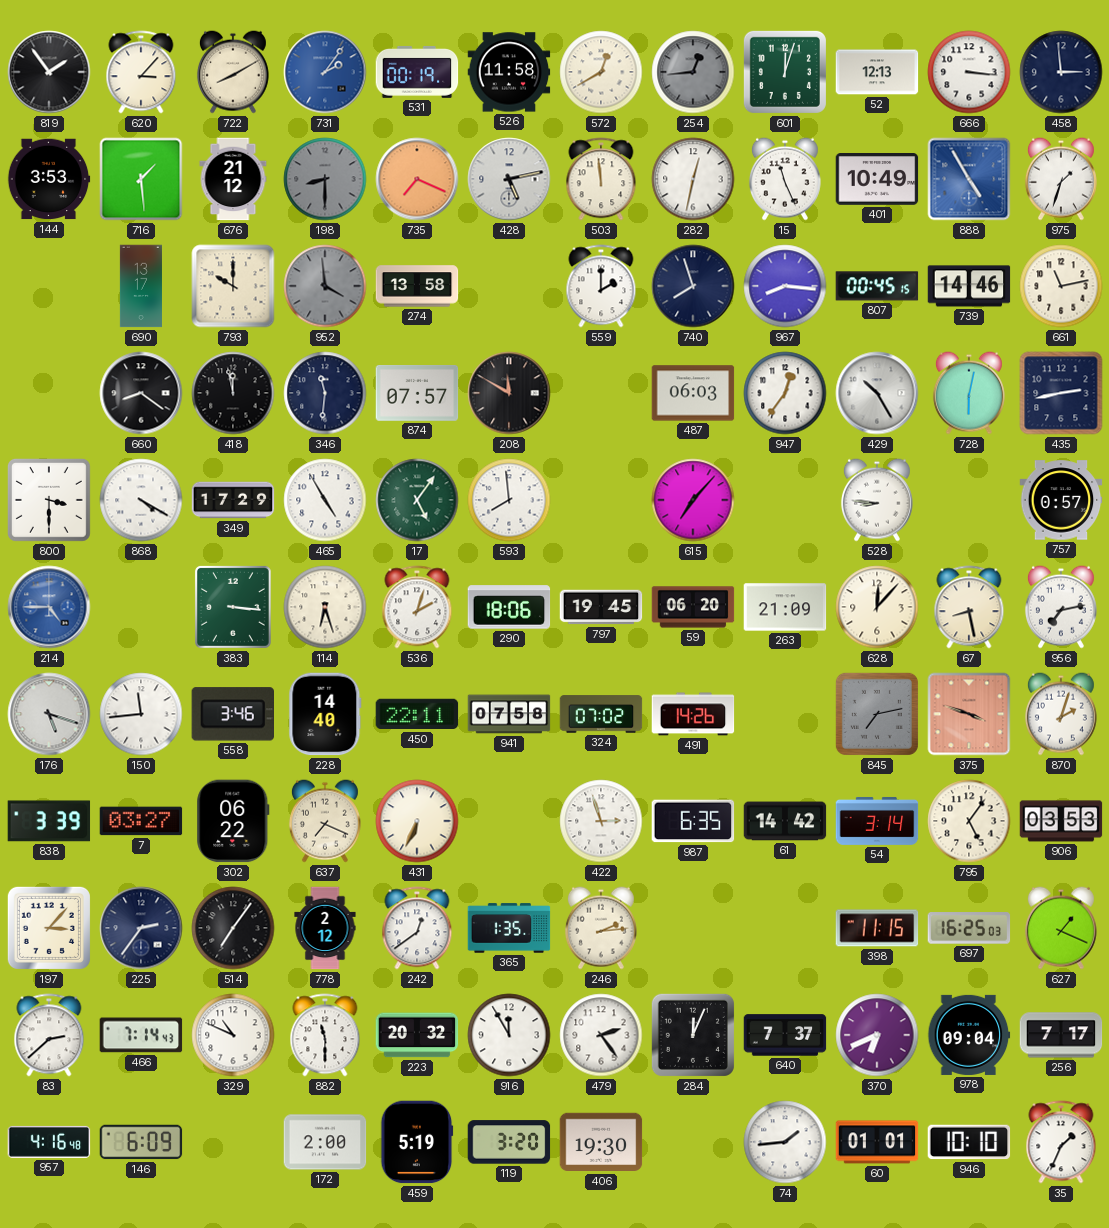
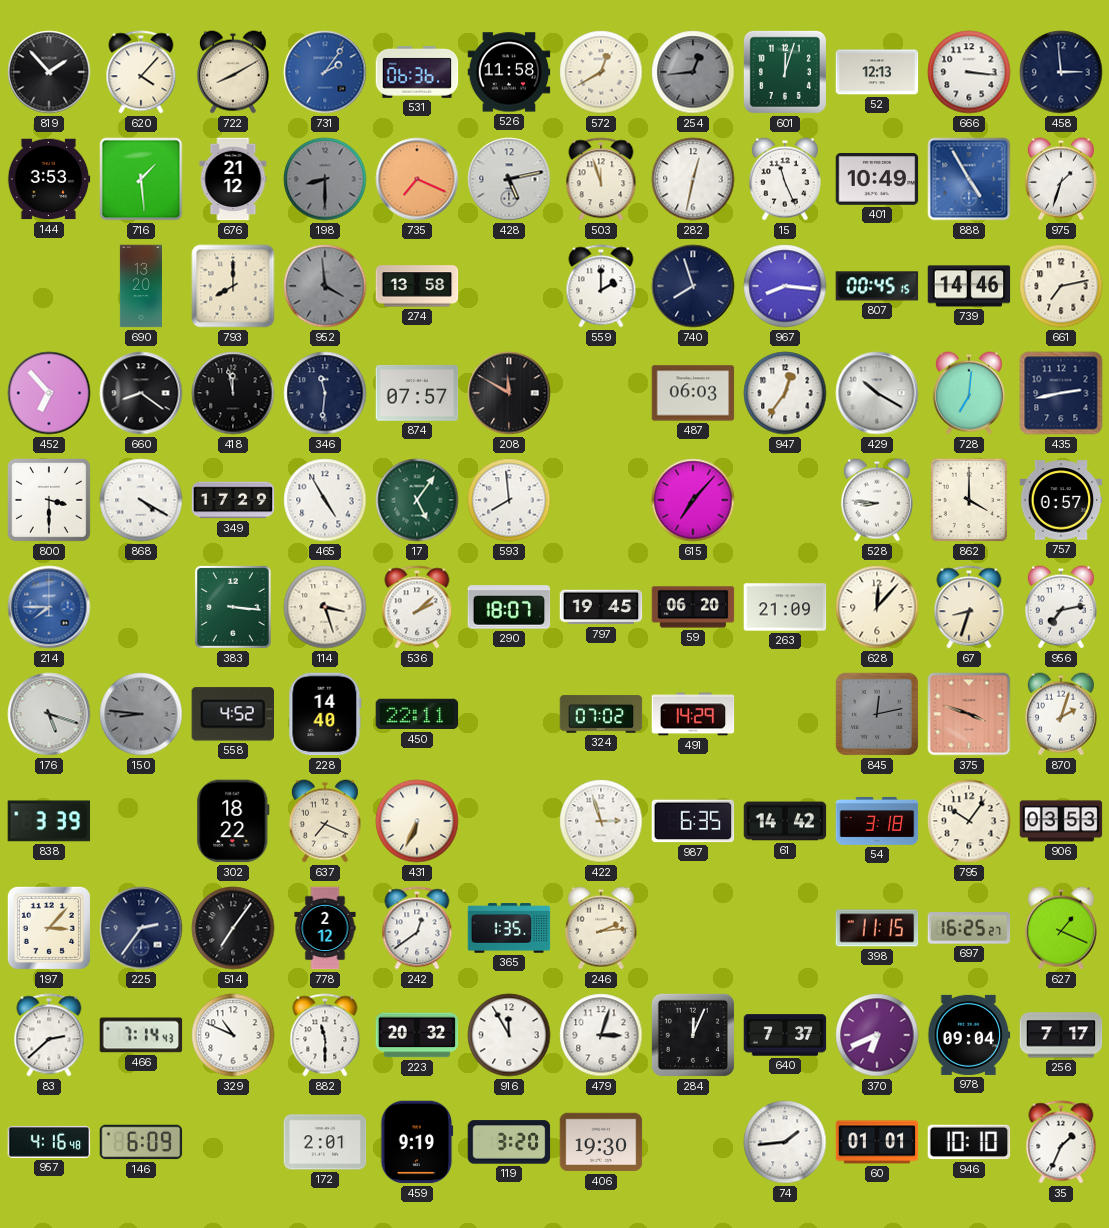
819: 1:54 -> 1:53
620: 3:07 -> 4:07
531: 00:19 -> 06:36
503: 11:59 -> 11:57
690: 13:17 -> 13:20
793: 10:00 -> 8:00
661: 11:13 -> 7:13
452: none -> 6:53
429: 10:25 -> 10:20
728: 6:02 -> 7:01
862: none -> 4:00
214: 4:45 -> 7:45
114: 6:27 -> 3:27
536: 2:03 -> 2:08
290: 18:06 -> 18:07
67: 8:28 -> 8:33
150: 11:44 -> 8:46
150 dial: white -> grey
558: 3:46 -> 4:52
941: 07:58 -> none
491: 14:26 -> 14:29
845: 7:13 -> 12:13
7: 03:27 -> none
302: 06:22 -> 18:22
54: 3:14 -> 3:18
795: 5:06 -> 10:06
697: 16:25:03 -> 16:25:27
479: 2:24 -> 3:03
172: 2:00 -> 2:01
459: 5:19 -> 9:19
